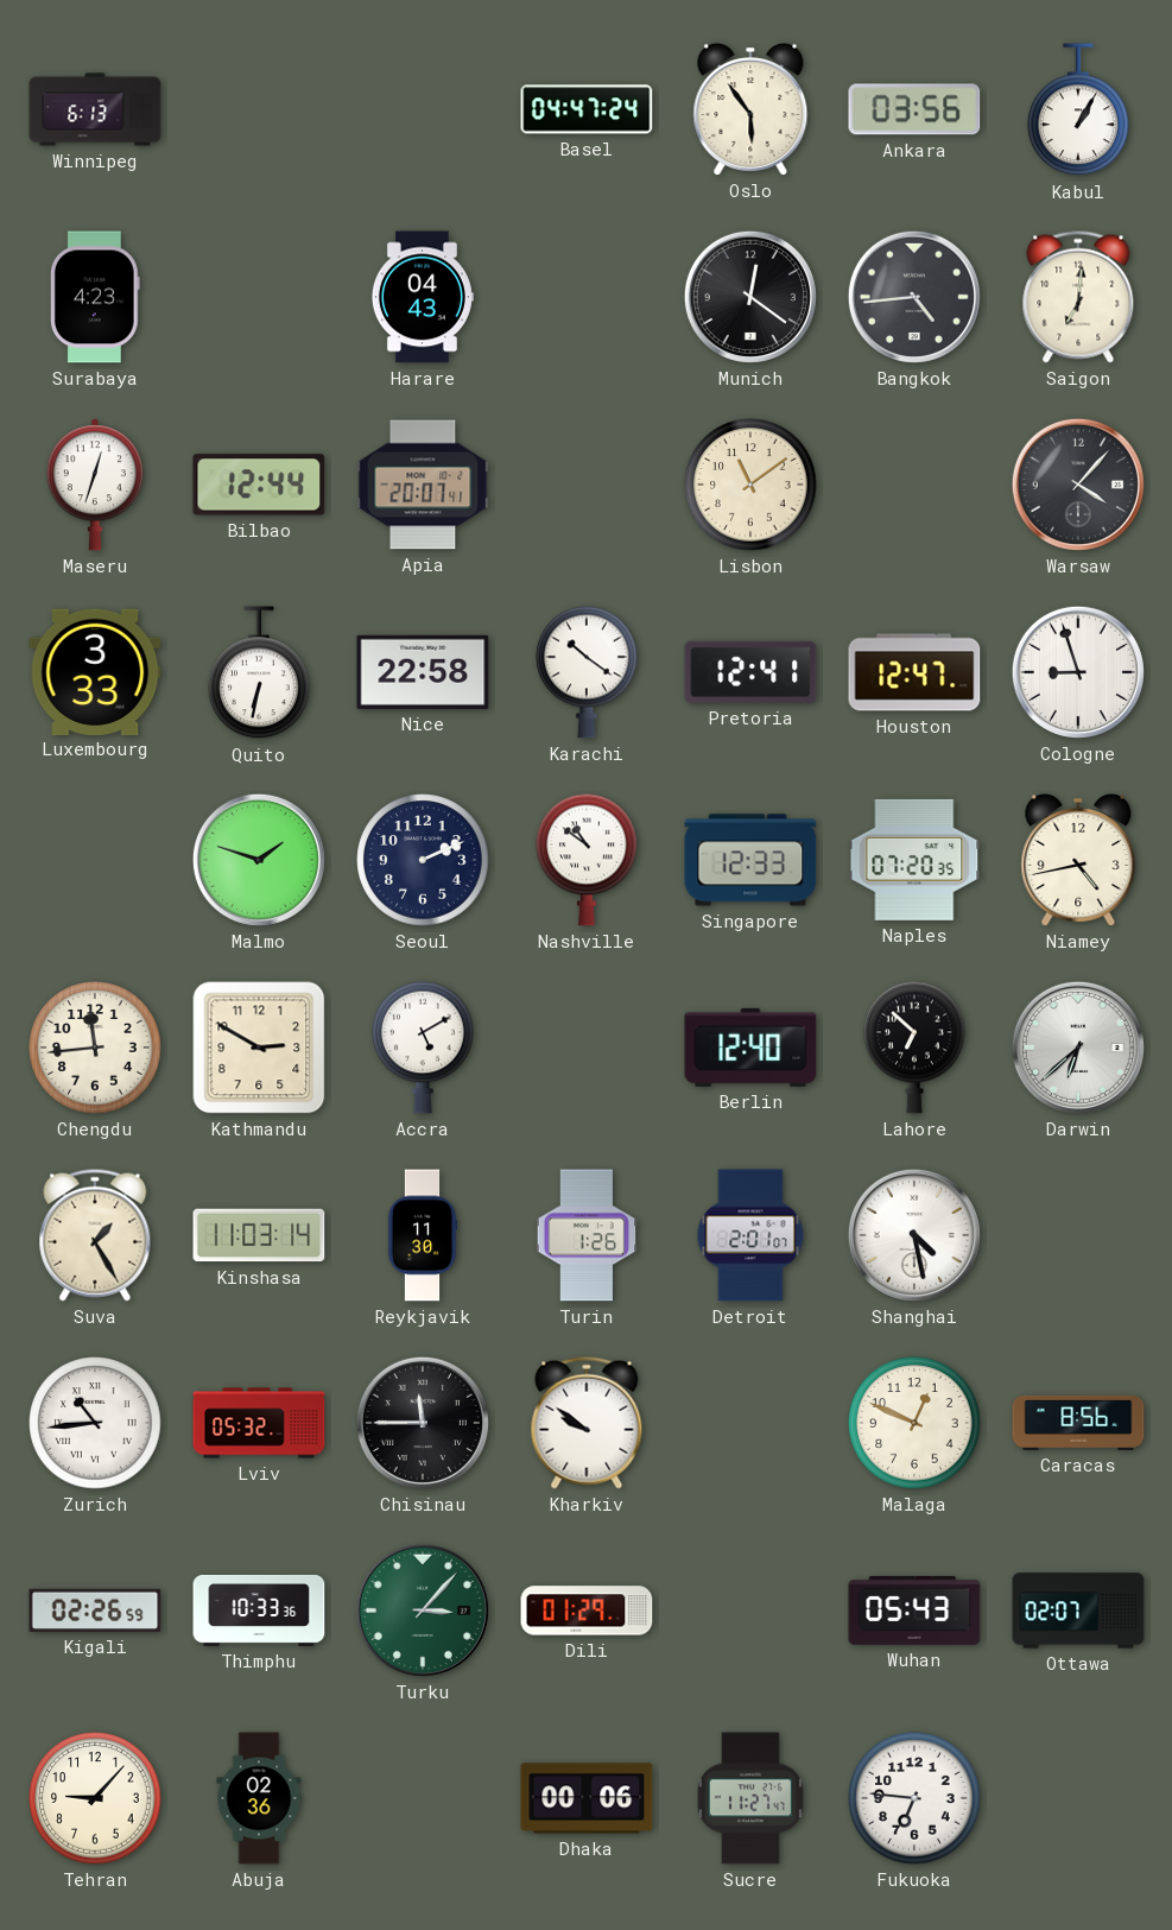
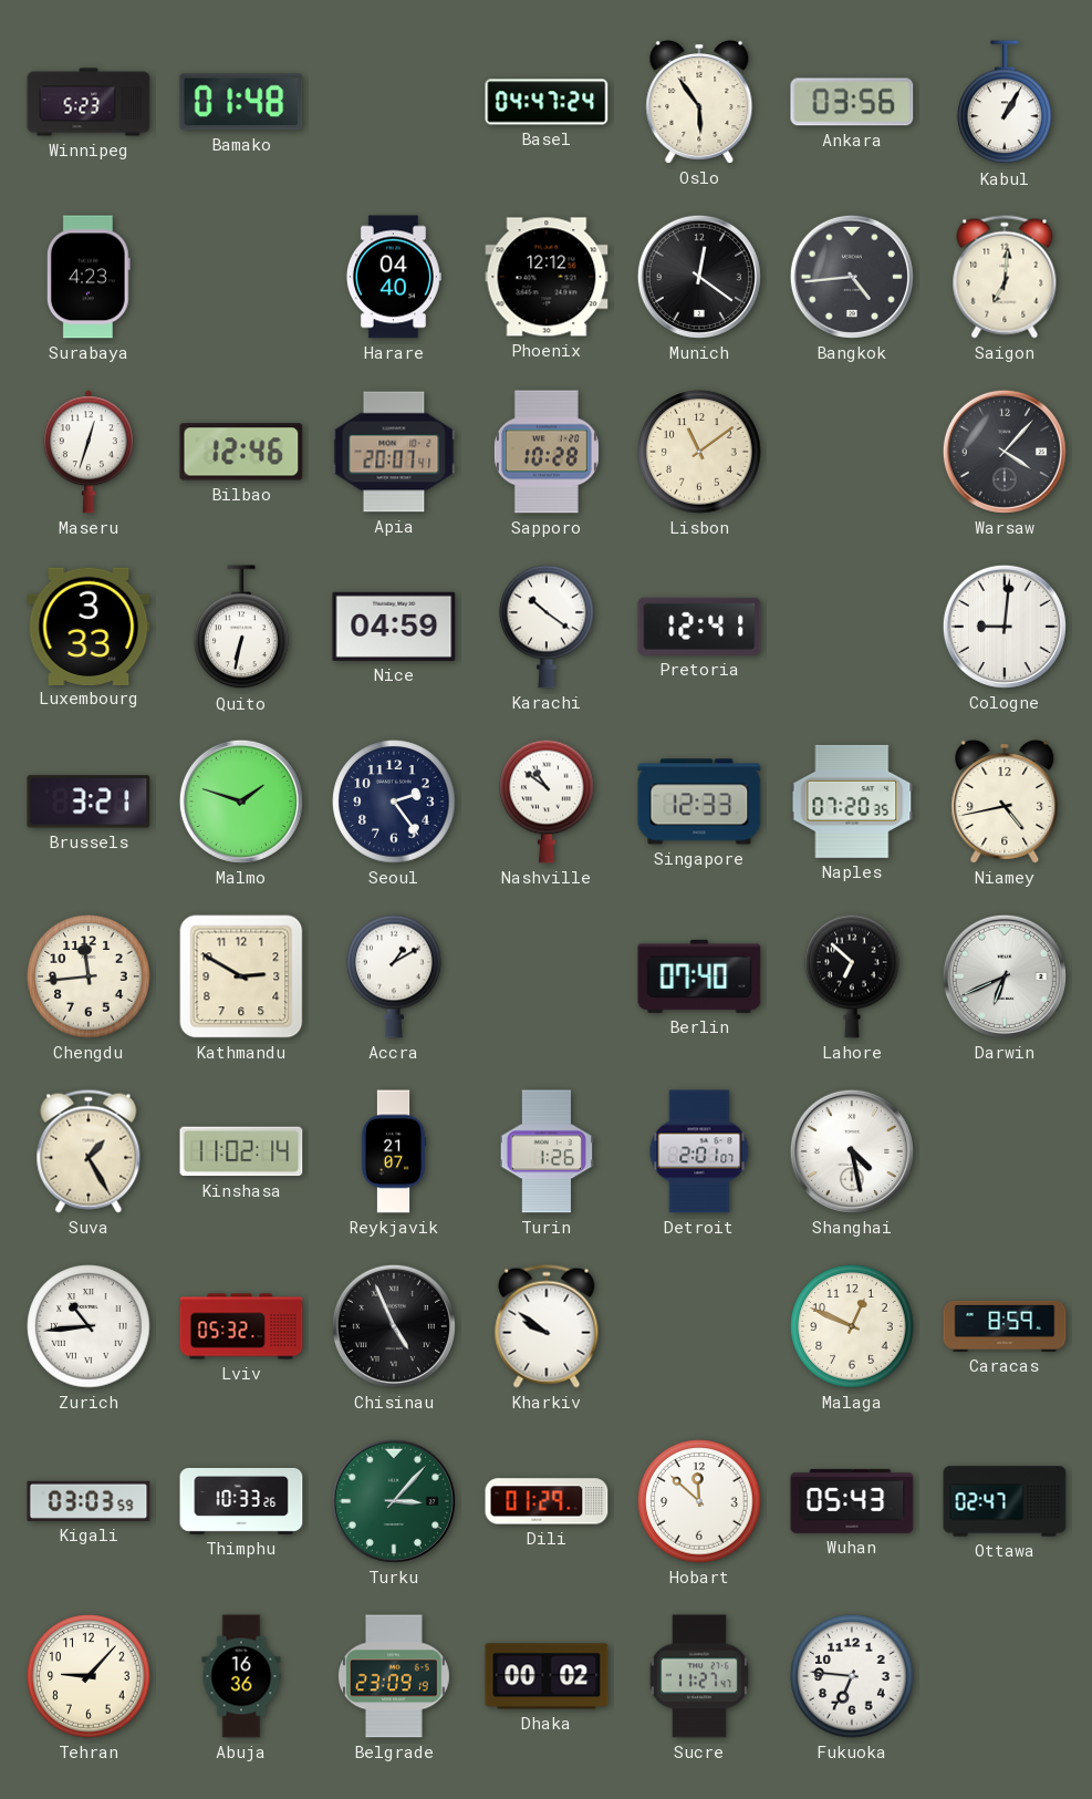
Winnipeg: 6:13 -> 5:23
Bamako: none -> 01:48
Harare: 04:43 -> 04:40
Phoenix: none -> 12:12
Bilbao: 12:44 -> 12:46
Sapporo: none -> 10:28
Nice: 22:58 -> 04:59
Houston: 12:47 -> none
Cologne: 8:57 -> 9:01
Brussels: none -> 3:21
Seoul: 2:11 -> 2:24
Accra: 5:10 -> 1:10
Berlin: 12:40 -> 07:40
Darwin: 6:38 -> 6:41
Kinshasa: 11:03 -> 11:02
Reykjavik: 11:30 -> 21:07
Chisinau: 11:45 -> 4:56
Caracas: 8:56 -> 8:59
Kigali: 02:26 -> 03:03
Thimphu: 10:33:36 -> 10:33:26
Hobart: none -> 11:52
Ottawa: 02:07 -> 02:47
Abuja: 02:36 -> 16:36
Belgrade: none -> 23:09
Dhaka: 00:06 -> 00:02
